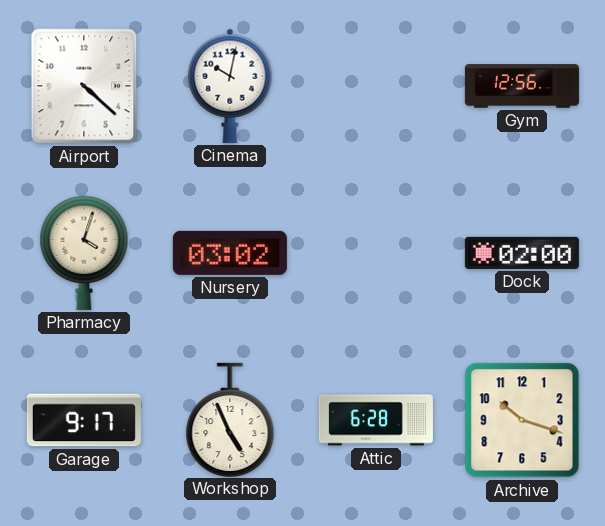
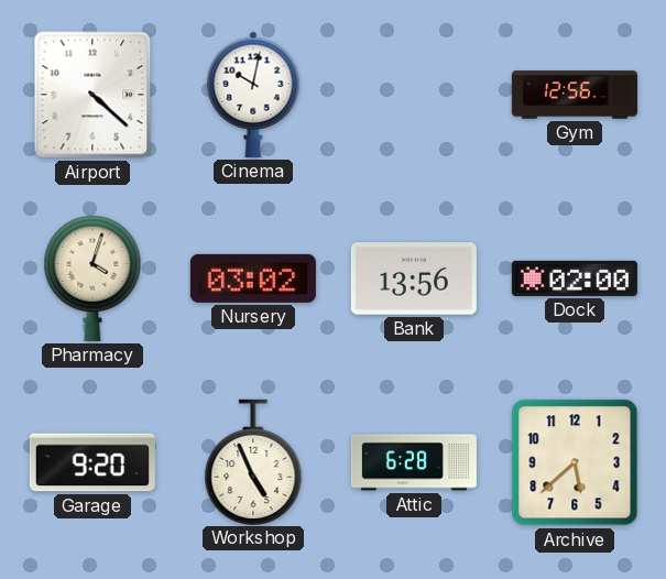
Bank: none -> 13:56
Garage: 9:17 -> 9:20
Archive: 10:18 -> 5:38
